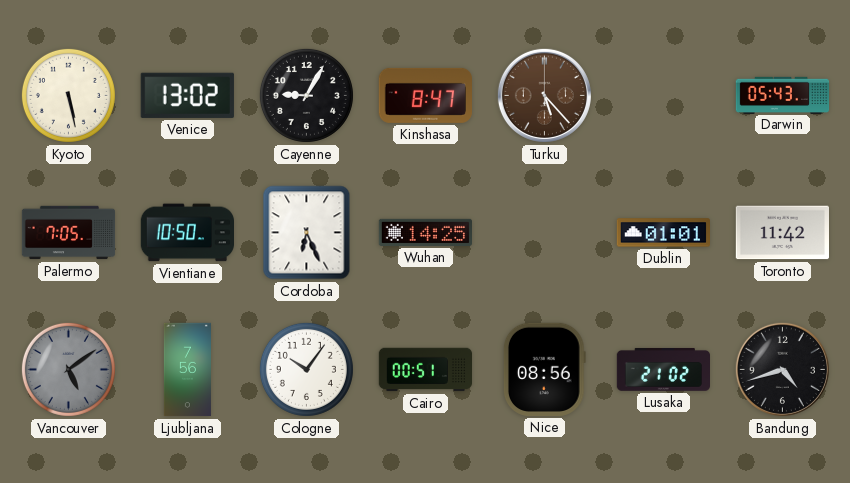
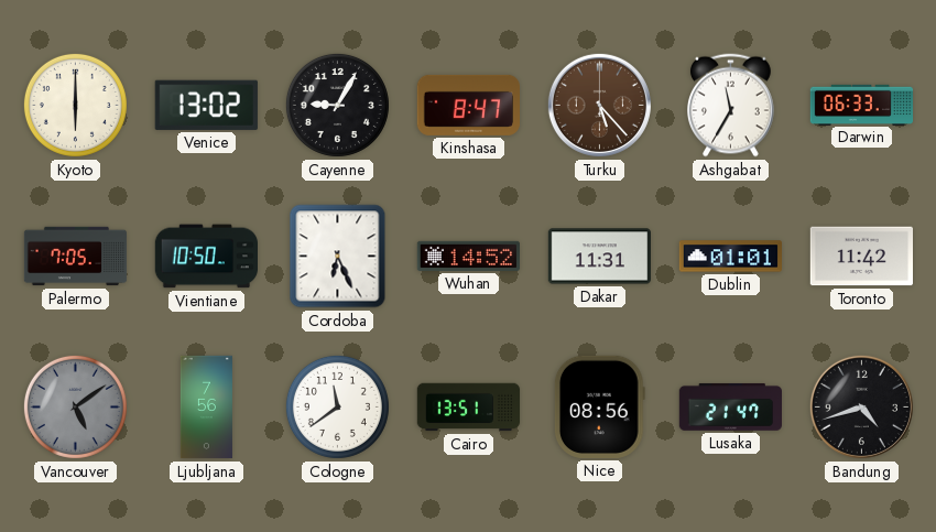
Kyoto: 5:28 -> 6:00
Ashgabat: none -> 11:35
Darwin: 05:43 -> 06:33
Wuhan: 14:25 -> 14:52
Dakar: none -> 11:31
Cologne: 10:06 -> 11:39
Cairo: 00:51 -> 13:51
Lusaka: 21:02 -> 21:47
